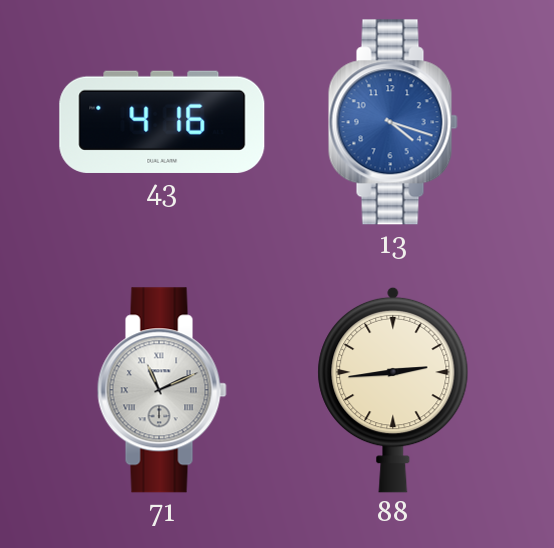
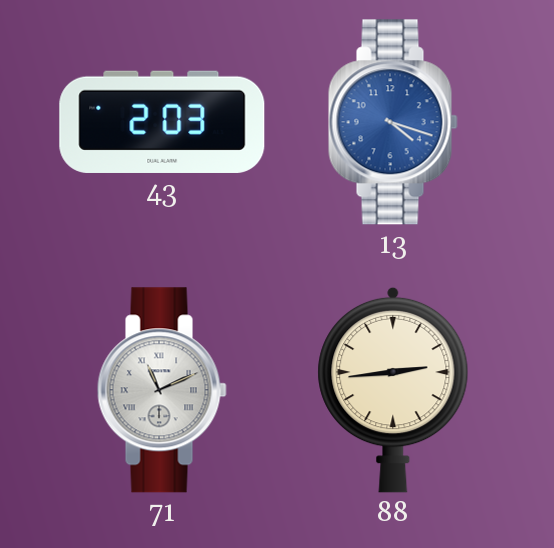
43: 4:16 -> 2:03
